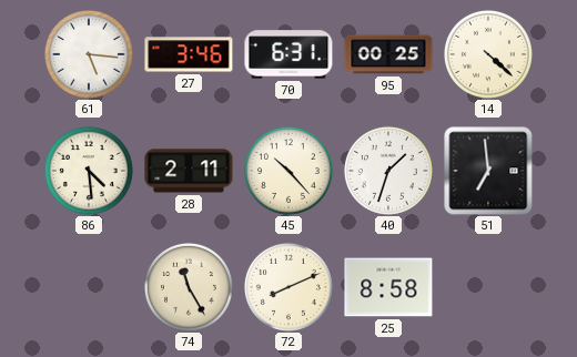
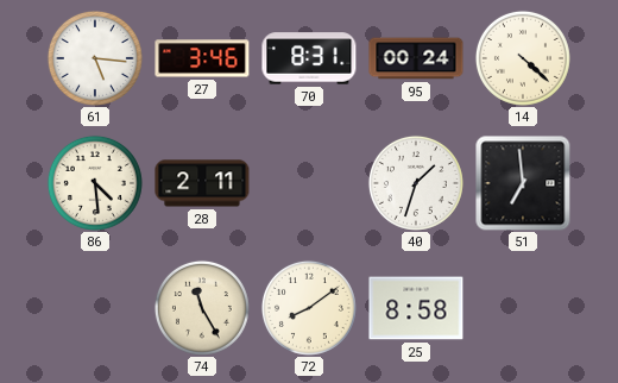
70: 6:31 -> 8:31
95: 00:25 -> 00:24
45: 10:23 -> none
72: 8:11 -> 8:09
